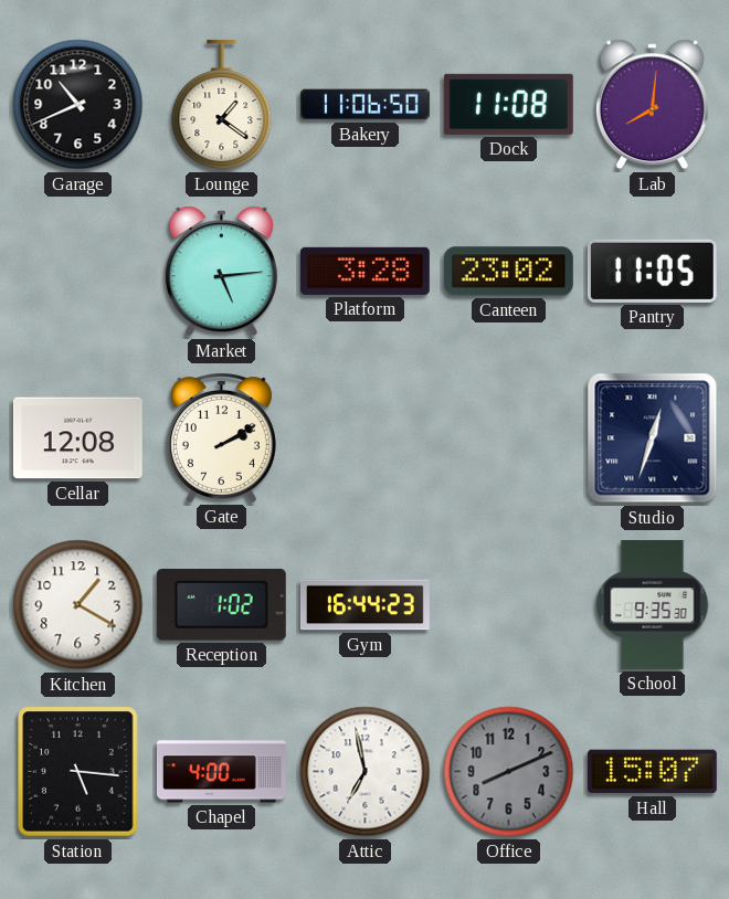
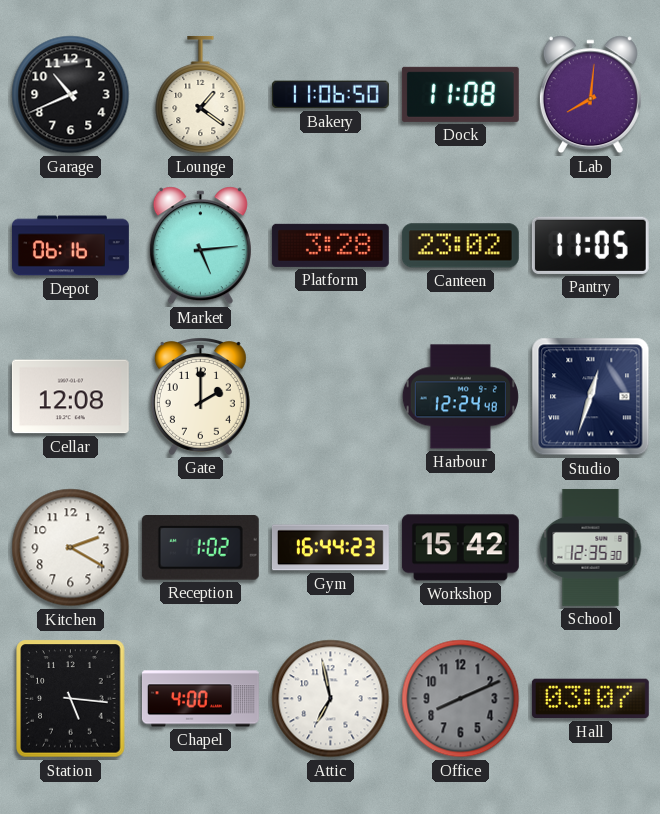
Depot: none -> 06:16
Gate: 2:10 -> 2:00
Harbour: none -> 12:24
Kitchen: 1:20 -> 2:20
Workshop: none -> 15:42
School: 9:35 -> 12:35
Hall: 15:07 -> 03:07
